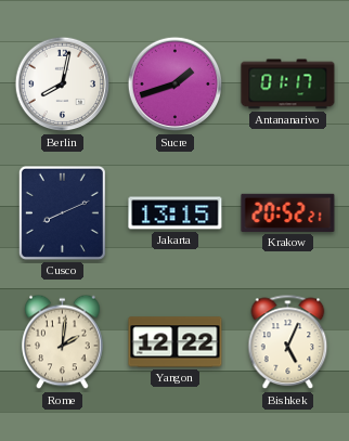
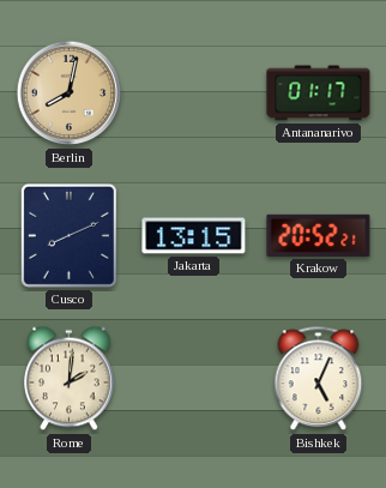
Berlin dial: white -> champagne
Sucre: 1:42 -> none
Yangon: 12:22 -> none
